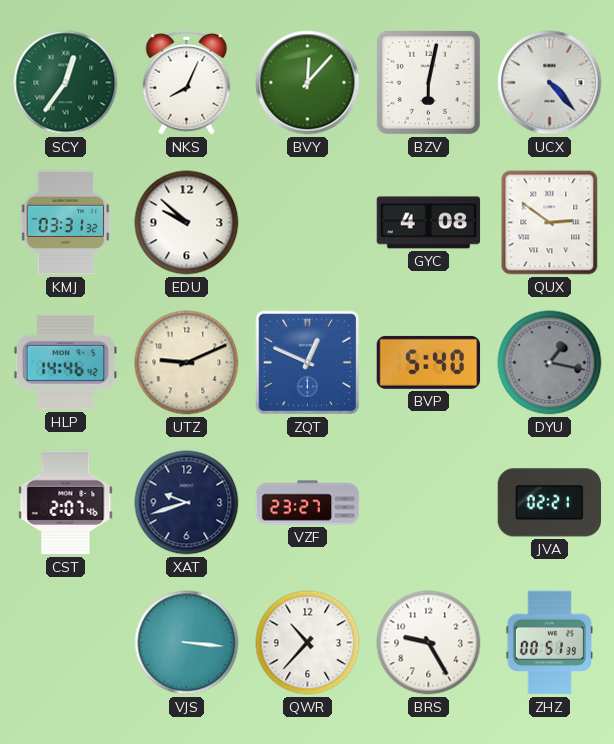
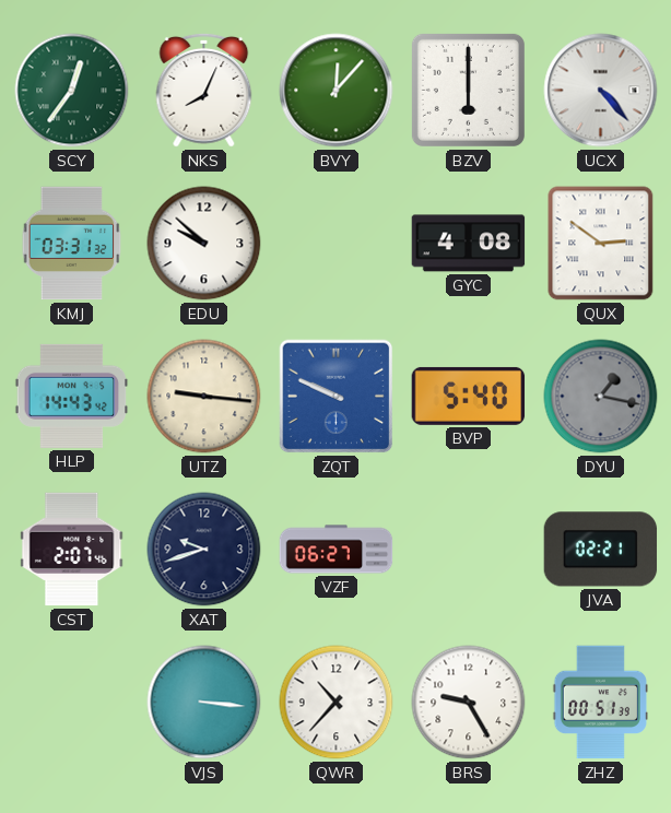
BZV: 6:02 -> 6:00
HLP: 14:46 -> 14:43
UTZ: 9:11 -> 9:16
ZQT: 12:49 -> 9:49
VZF: 23:27 -> 06:27
